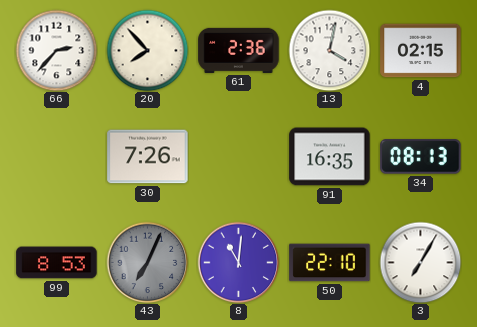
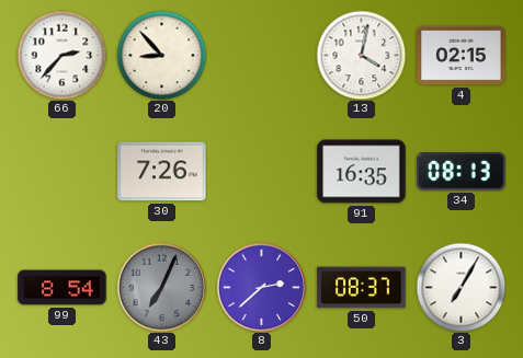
20: 7:53 -> 8:53
61: 2:36 -> none
99: 8:53 -> 8:54
8: 11:01 -> 2:38
50: 22:10 -> 08:37
